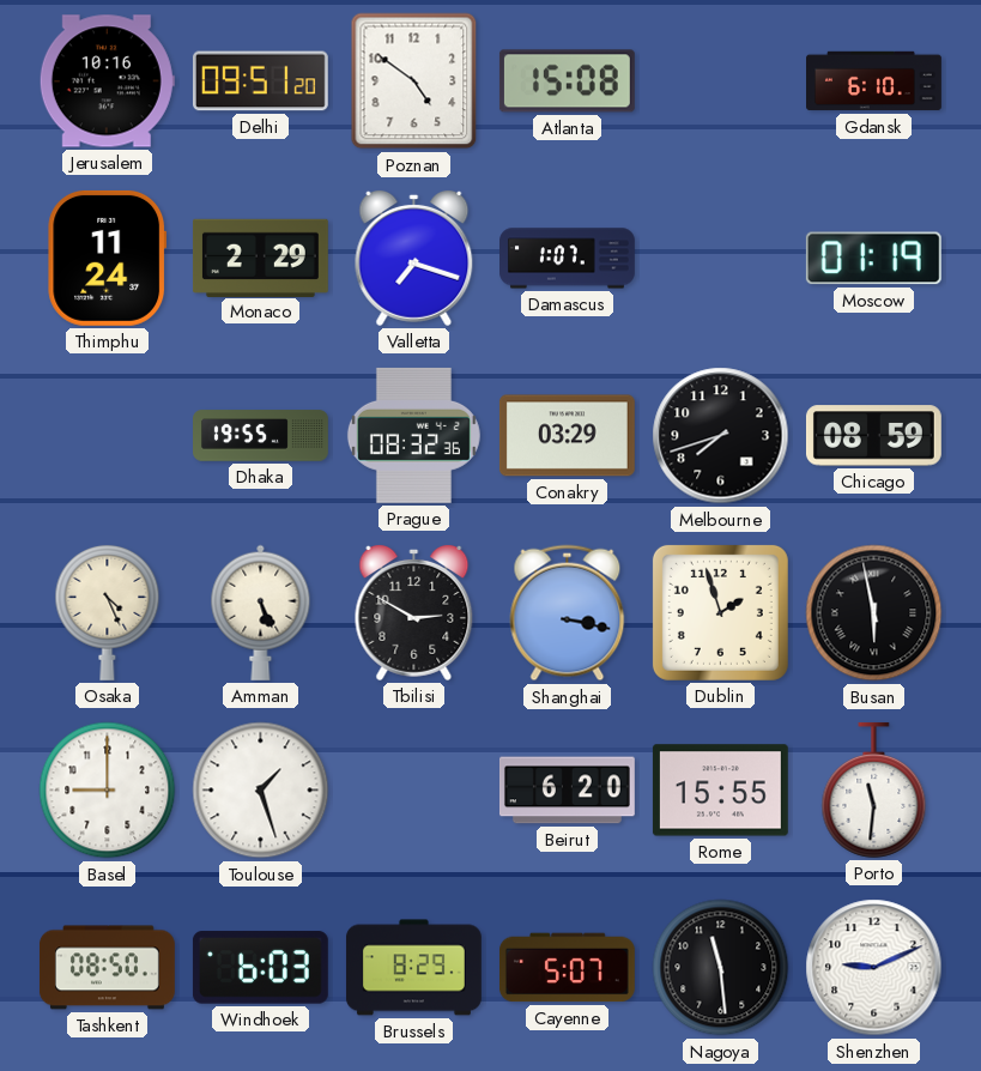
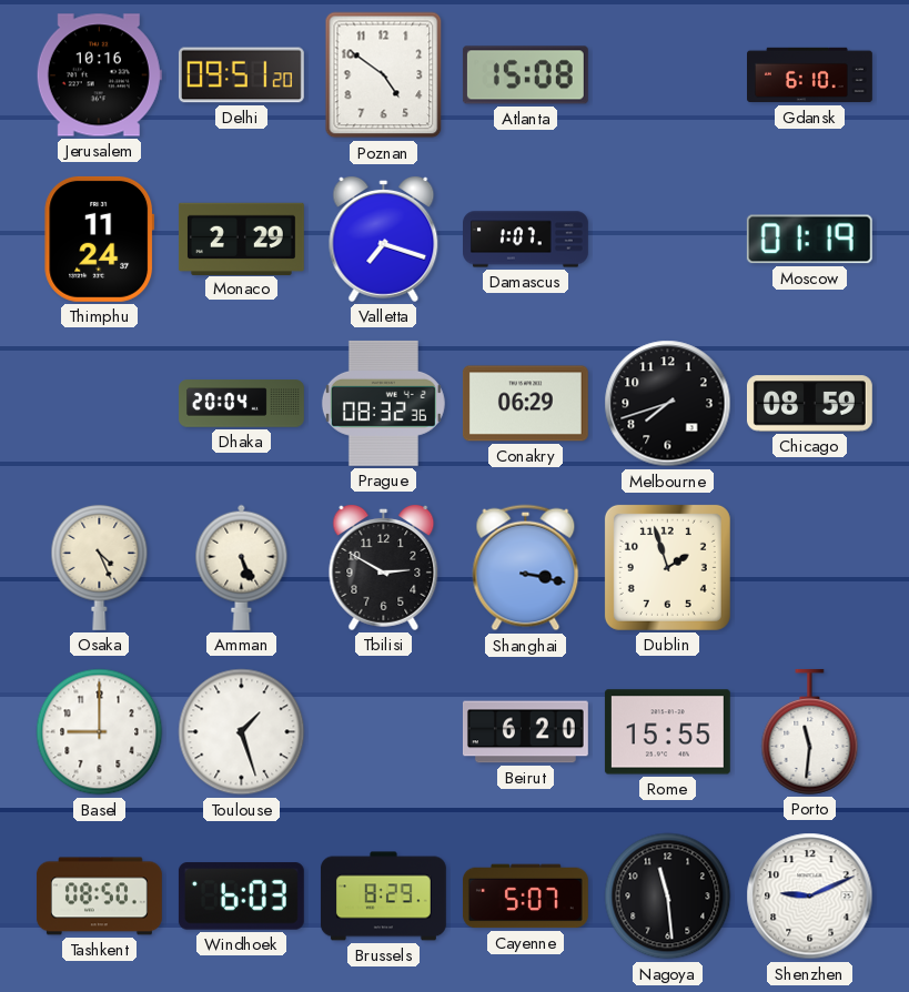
Dhaka: 19:55 -> 20:04
Conakry: 03:29 -> 06:29
Busan: 5:58 -> none
